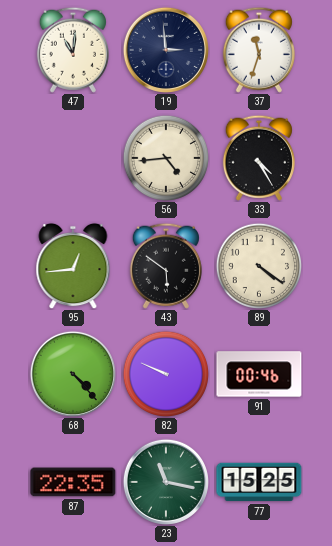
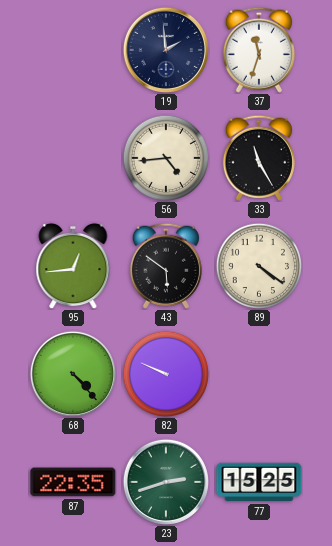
47: 11:01 -> none
19: 2:59 -> 1:59
33: 4:25 -> 11:25
91: 00:46 -> none
23: 11:17 -> 2:42
